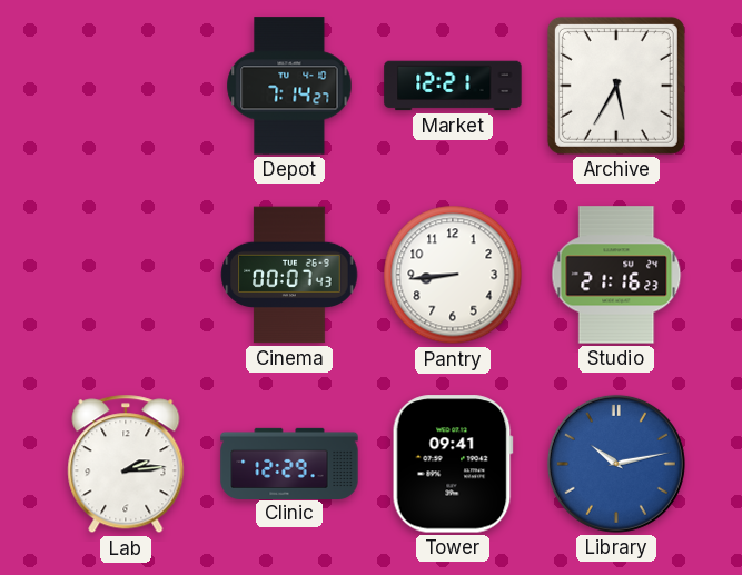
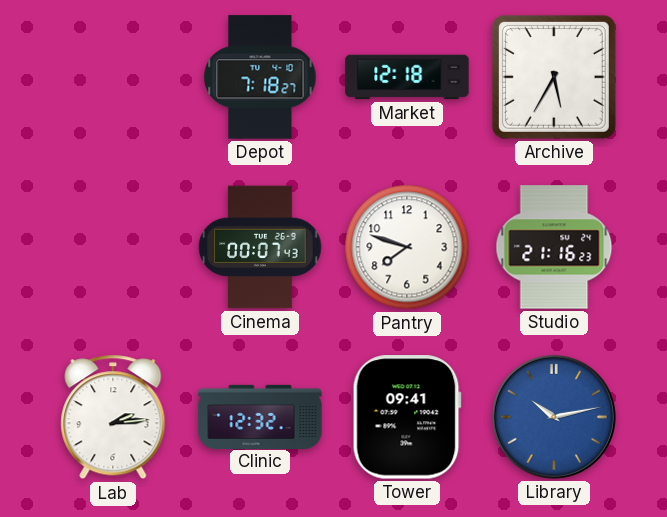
Depot: 7:14 -> 7:18
Market: 12:21 -> 12:18
Pantry: 8:44 -> 7:48
Clinic: 12:29 -> 12:32
